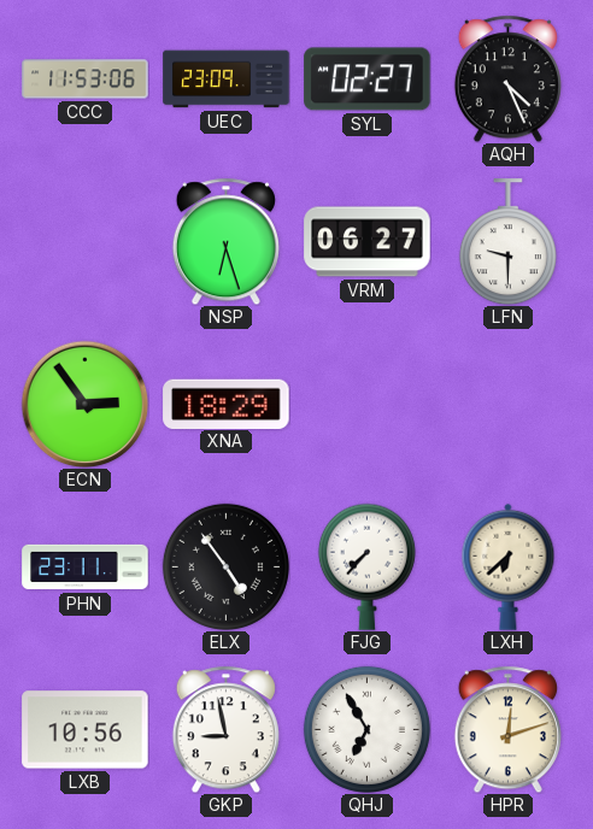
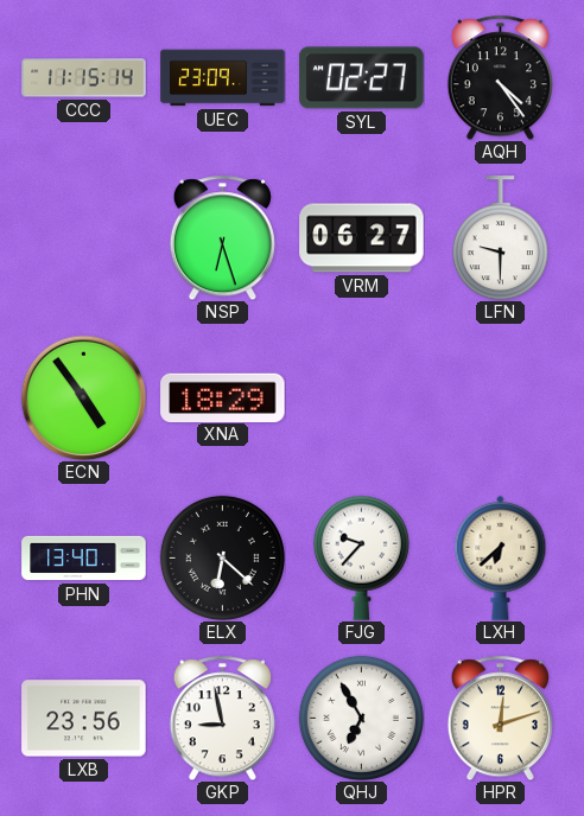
CCC: 11:53 -> 11:15
AQH: 4:26 -> 4:24
ECN: 2:54 -> 4:54
PHN: 23:11 -> 13:40
ELX: 4:54 -> 6:22
FJG: 7:37 -> 9:37
LXB: 10:56 -> 23:56
